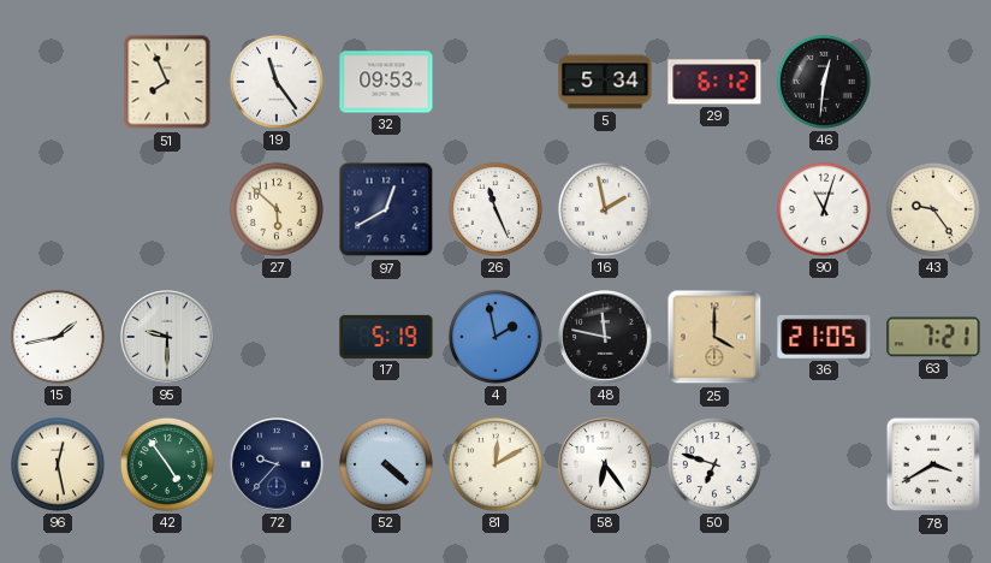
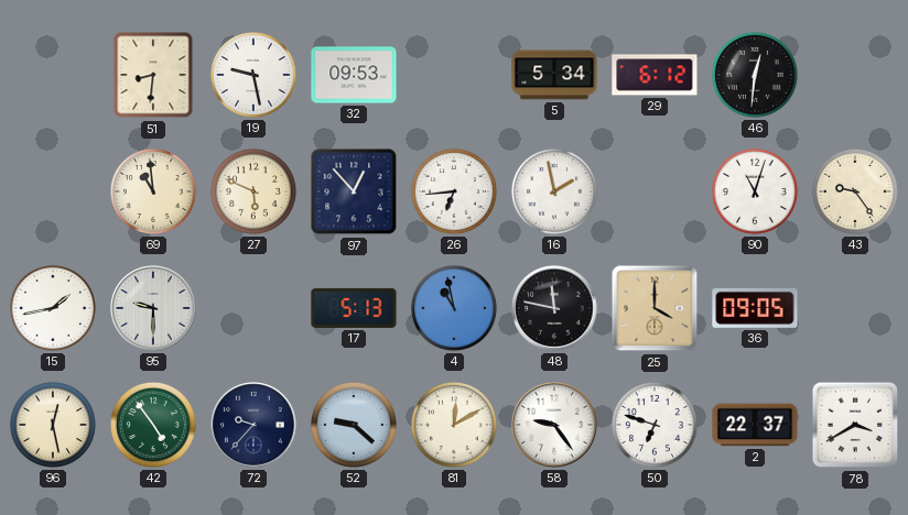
51: 7:56 -> 8:31
19: 11:24 -> 9:28
69: none -> 10:59
27: 5:52 -> 5:49
97: 12:40 -> 12:53
26: 11:26 -> 6:44
17: 5:19 -> 5:13
4: 1:58 -> 10:58
36: 21:05 -> 09:05
63: 7:21 -> none
52: 4:22 -> 9:22
58: 6:24 -> 9:24
2: none -> 22:37
